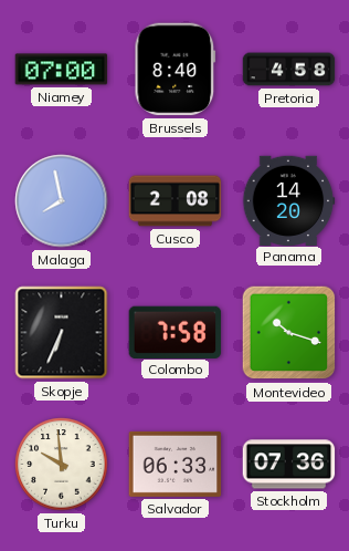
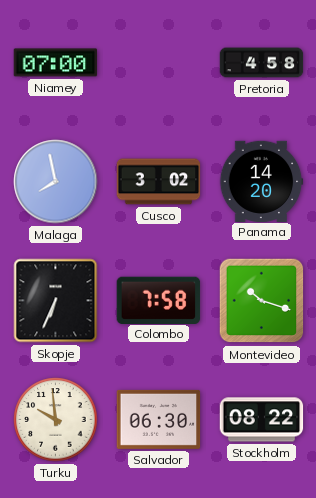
Brussels: 8:40 -> none
Cusco: 2:08 -> 3:02
Salvador: 06:33 -> 06:30
Stockholm: 07:36 -> 08:22
